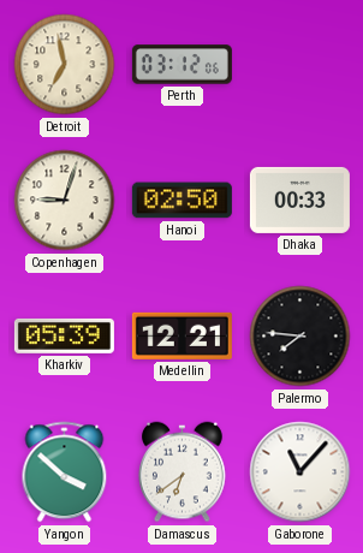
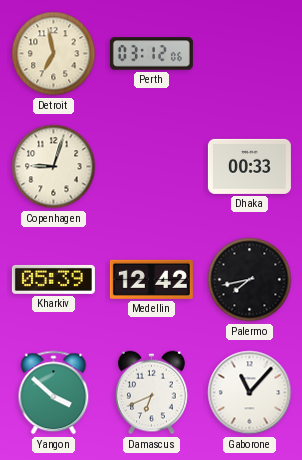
Hanoi: 02:50 -> none
Medellin: 12:21 -> 12:42
Palermo: 7:46 -> 7:43
Damascus: 6:39 -> 6:41
